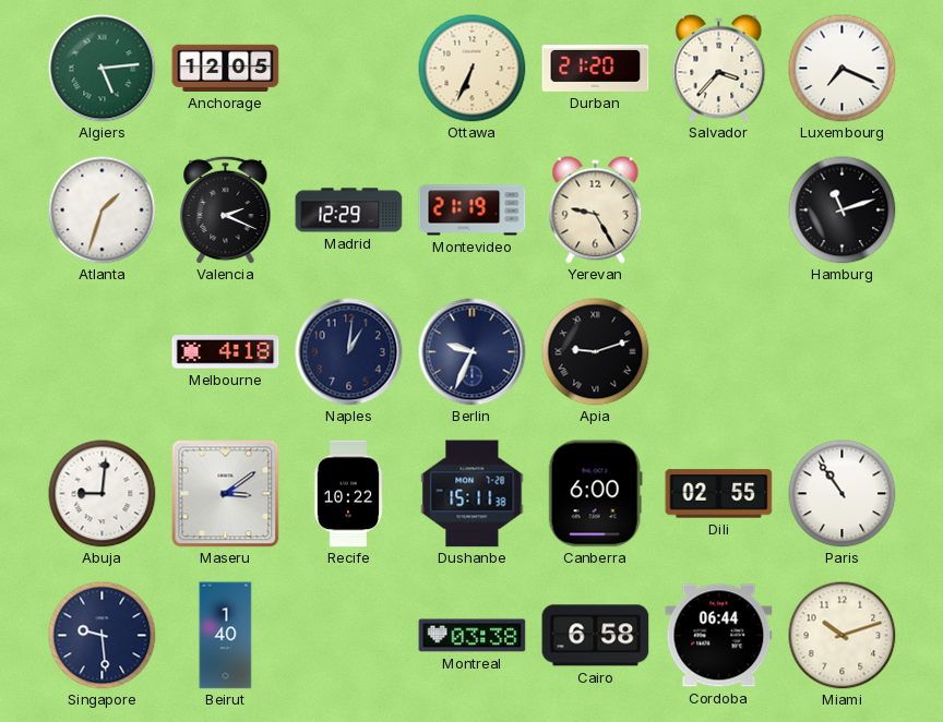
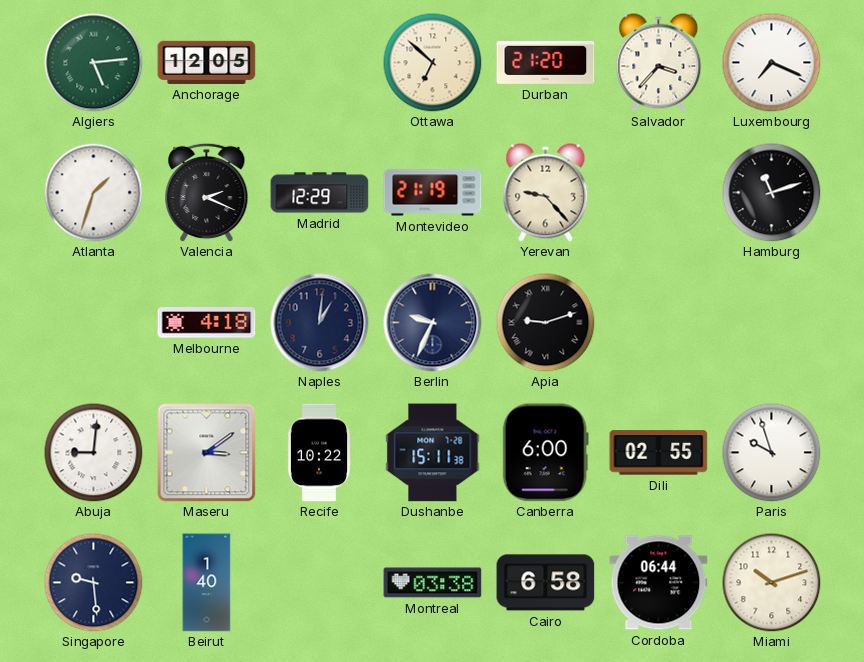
Ottawa: 6:34 -> 6:52
Yerevan: 9:25 -> 9:23
Paris: 10:54 -> 9:57
